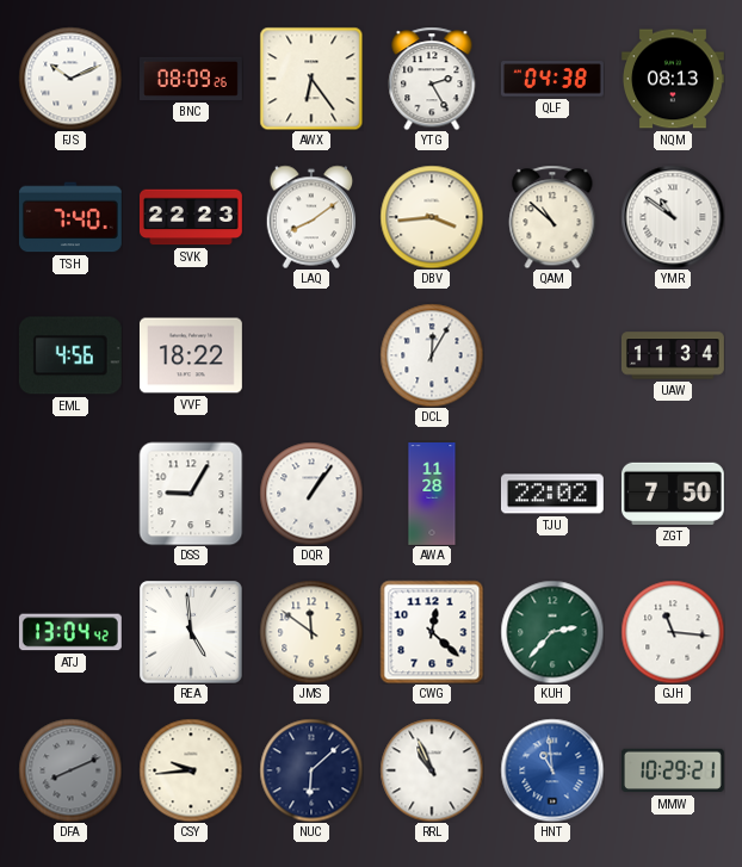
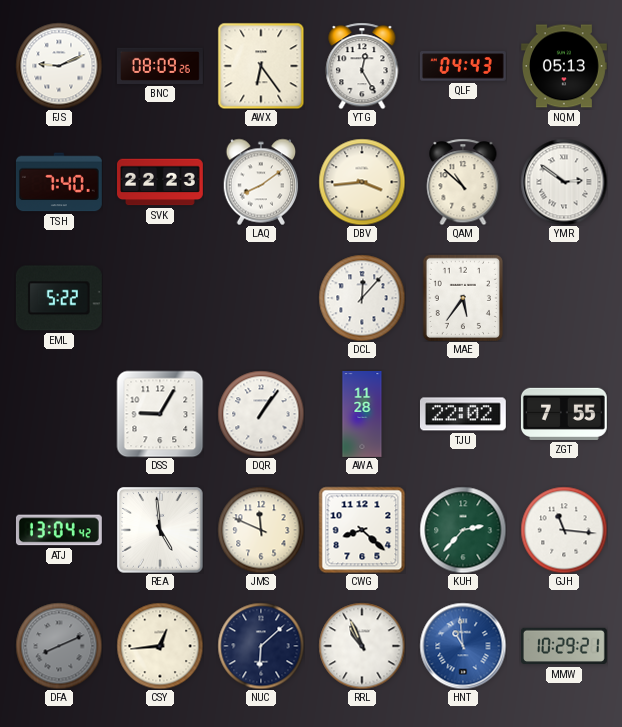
FJS: 10:11 -> 9:11
YTG: 2:25 -> 12:25
QLF: 04:38 -> 04:43
NQM: 08:13 -> 05:13
YMR: 10:51 -> 2:51
EML: 4:56 -> 5:22
VVF: 18:22 -> none
DCL: 12:05 -> 12:07
MAE: none -> 5:36
UAW: 11:34 -> none
ZGT: 7:50 -> 7:55
JMS: 11:51 -> 11:49
CWG: 12:22 -> 8:22
CSY: 9:44 -> 12:44
